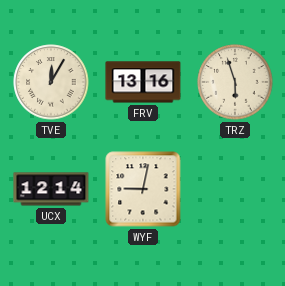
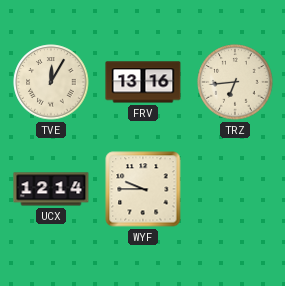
TRZ: 5:57 -> 6:44
WYF: 9:02 -> 9:45
